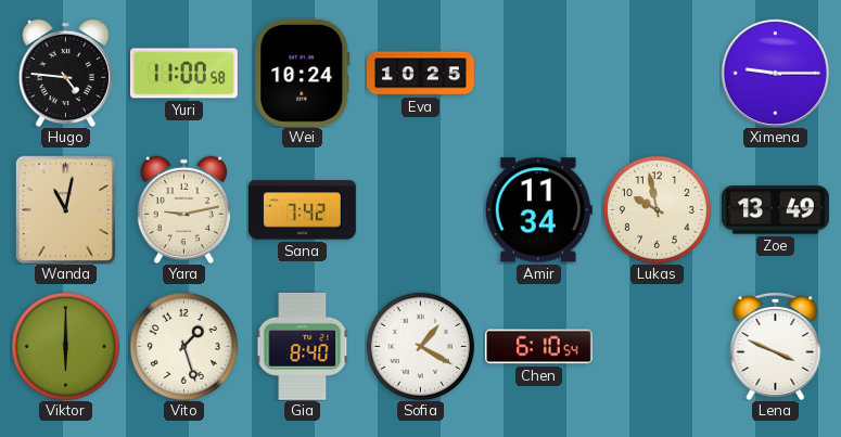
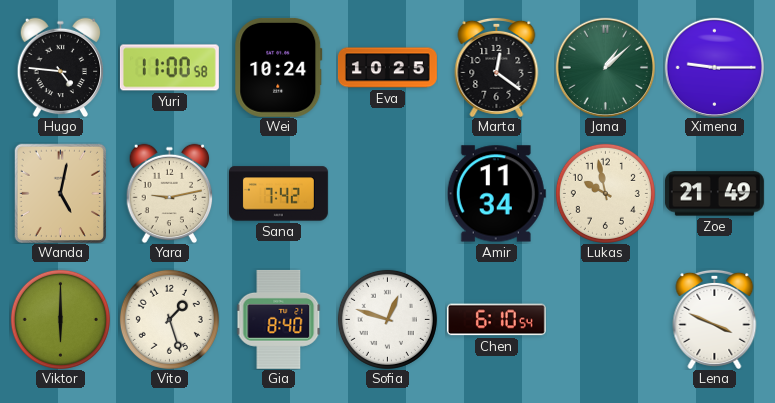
Marta: none -> 12:21
Jana: none -> 1:08
Wanda: 11:02 -> 5:02
Zoe: 13:49 -> 21:49
Sofia: 1:20 -> 12:48
